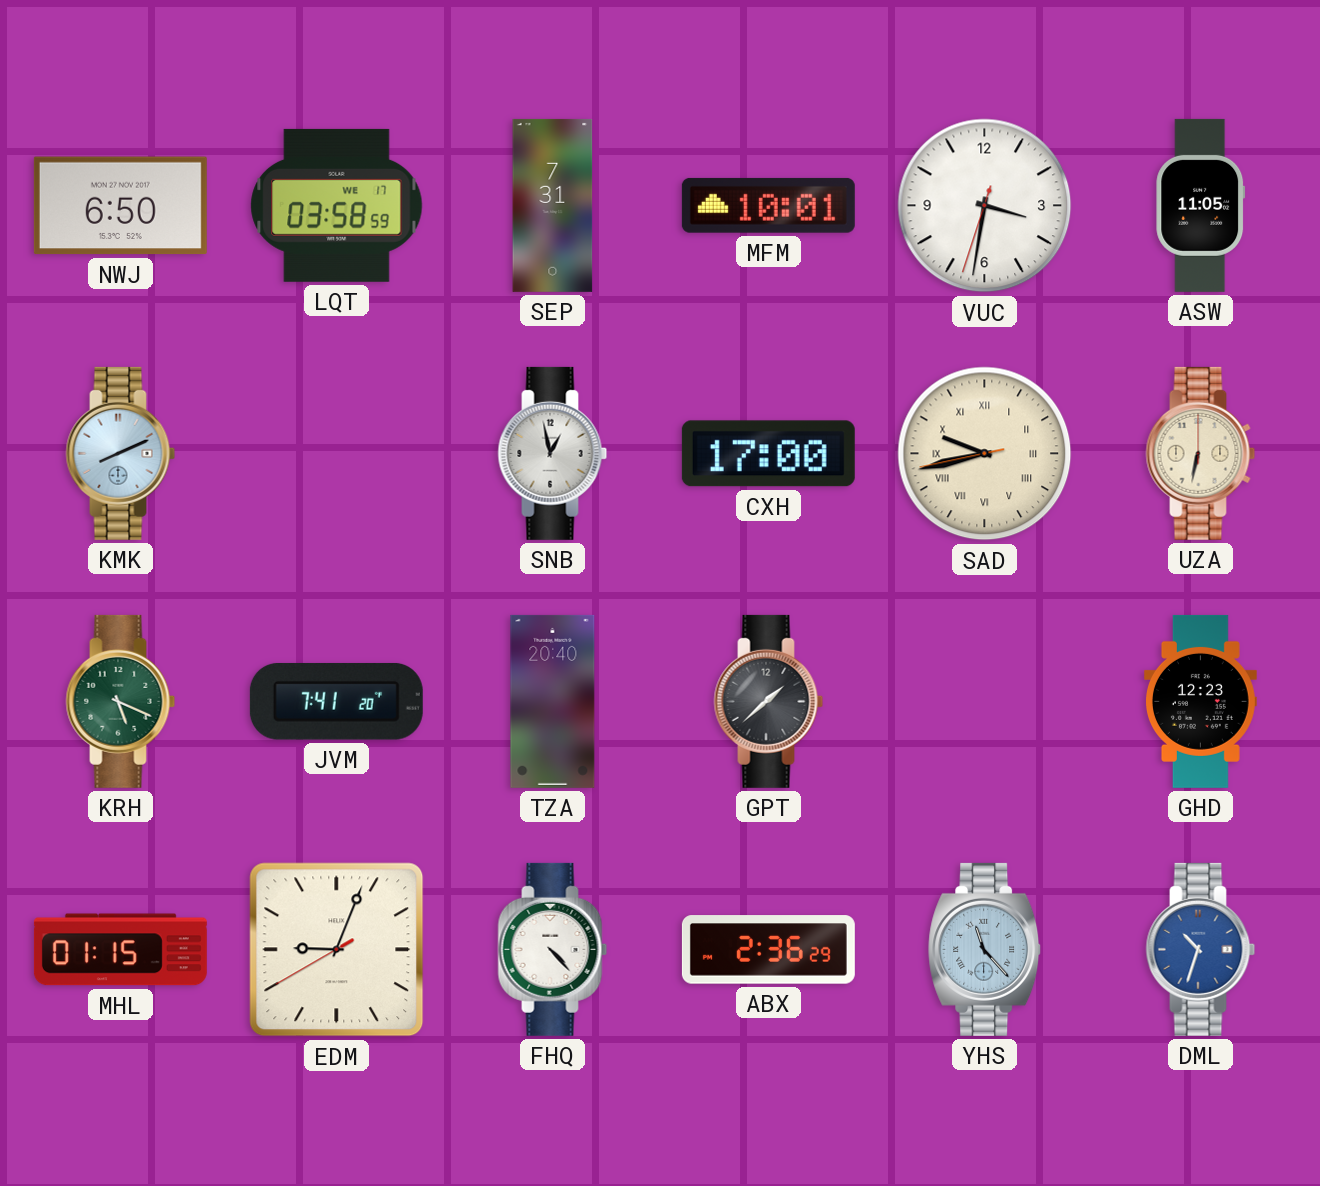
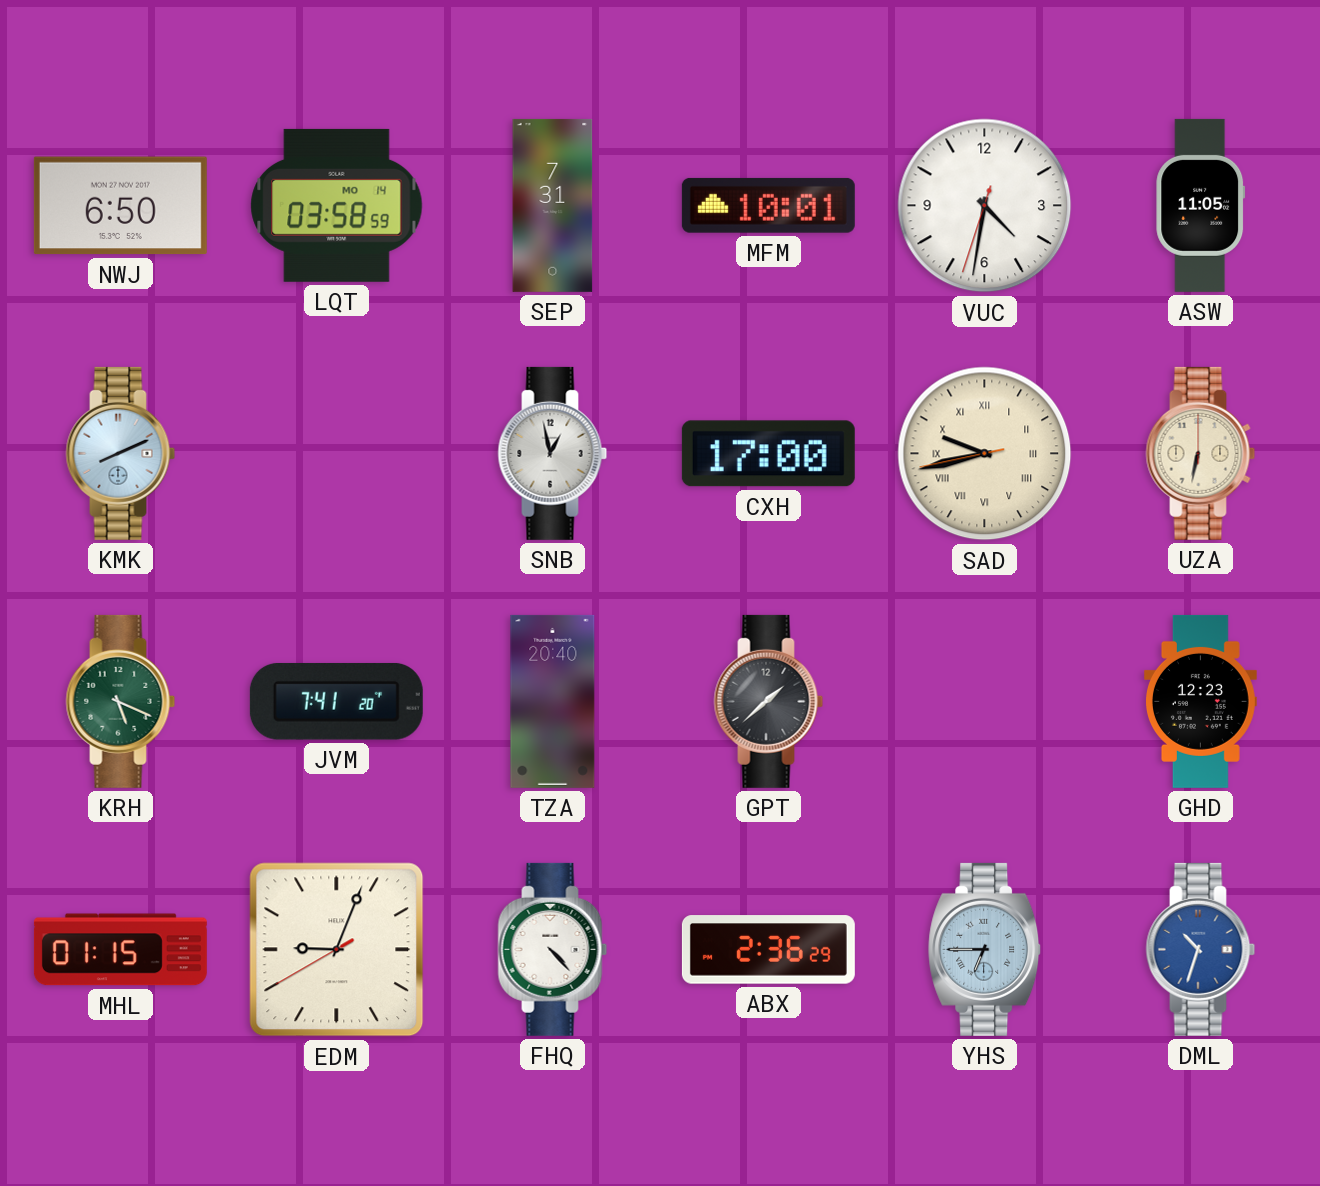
LQT date: WE 17 -> MO 14
VUC: 3:31 -> 4:31
YHS: 11:23 -> 6:45
